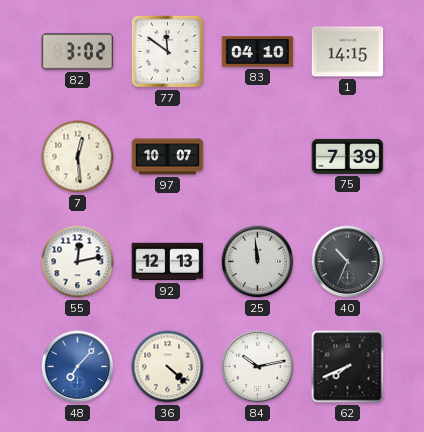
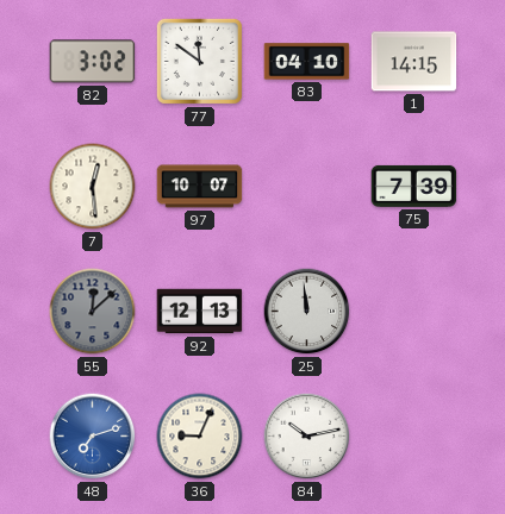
55: 12:13 -> 12:08
55 dial: white -> grey
40: 10:34 -> none
48: 7:07 -> 7:12
36: 4:22 -> 9:04
62: 7:41 -> none
